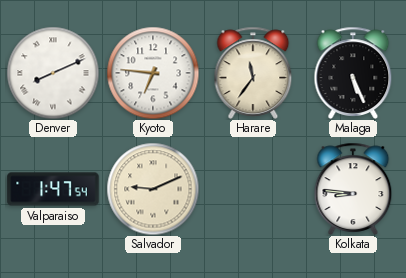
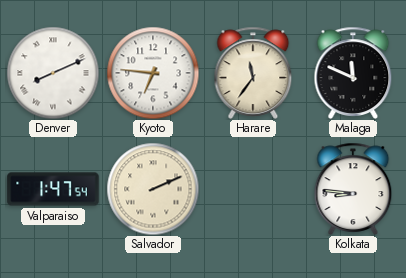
Malaga: 5:26 -> 11:49
Salvador: 9:11 -> 2:11
